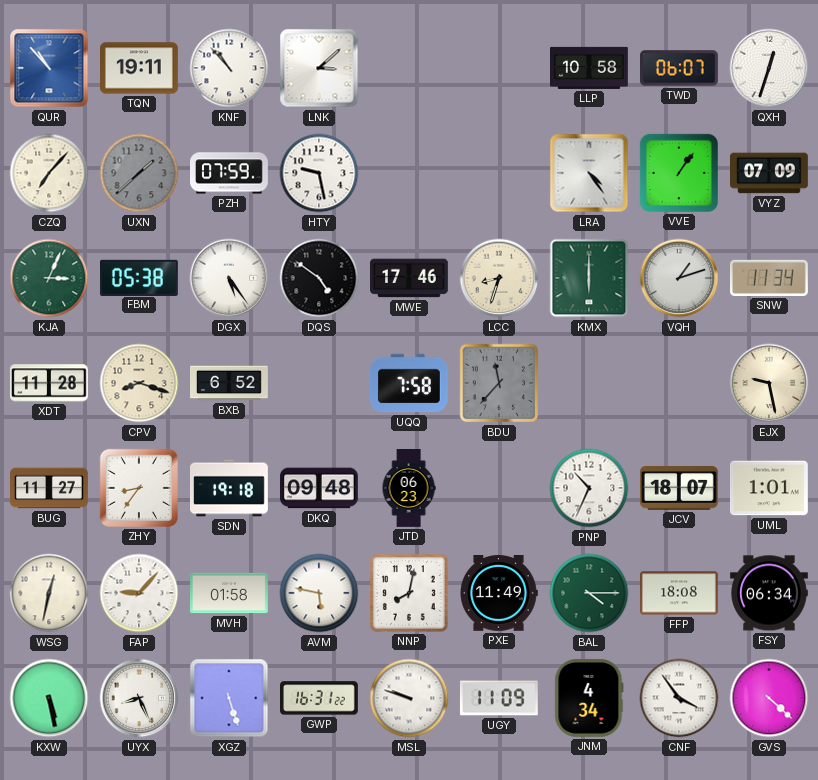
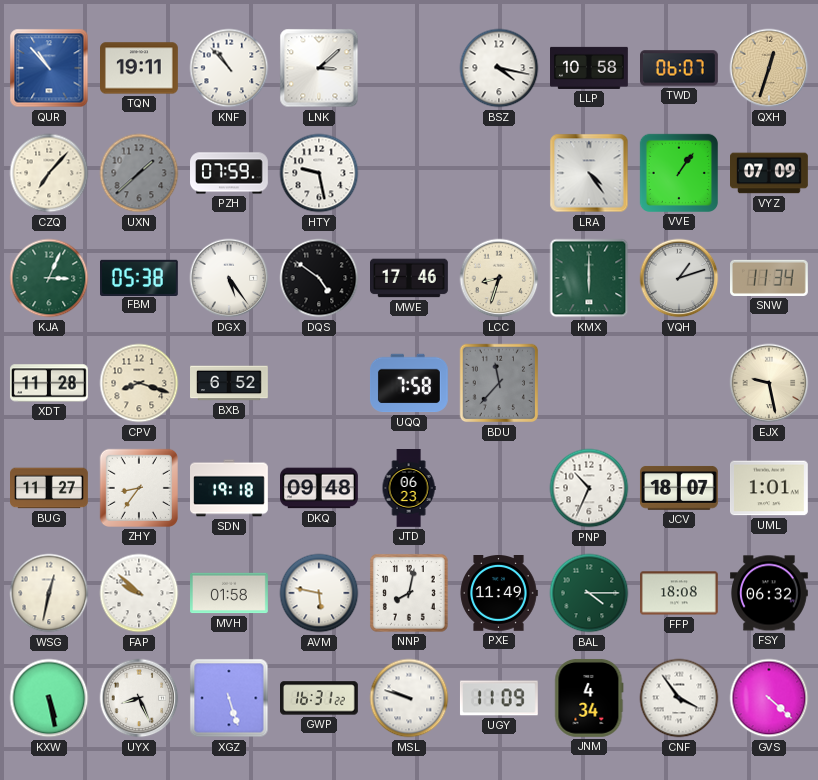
BSZ: none -> 4:17
QXH dial: white -> champagne
FAP: 9:07 -> 9:52
FSY: 06:34 -> 06:32
